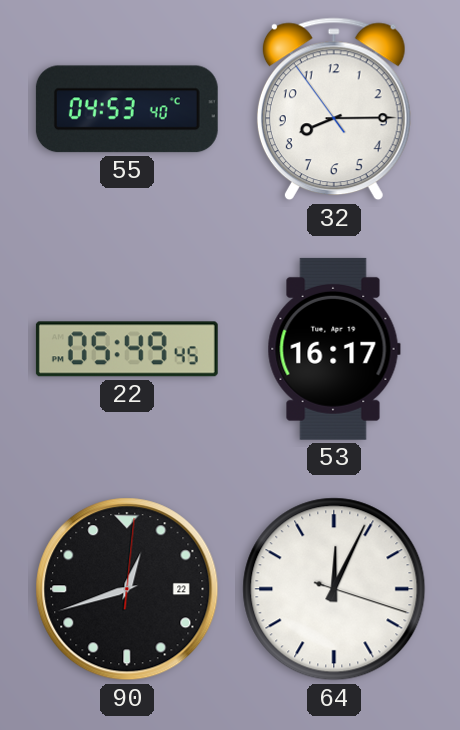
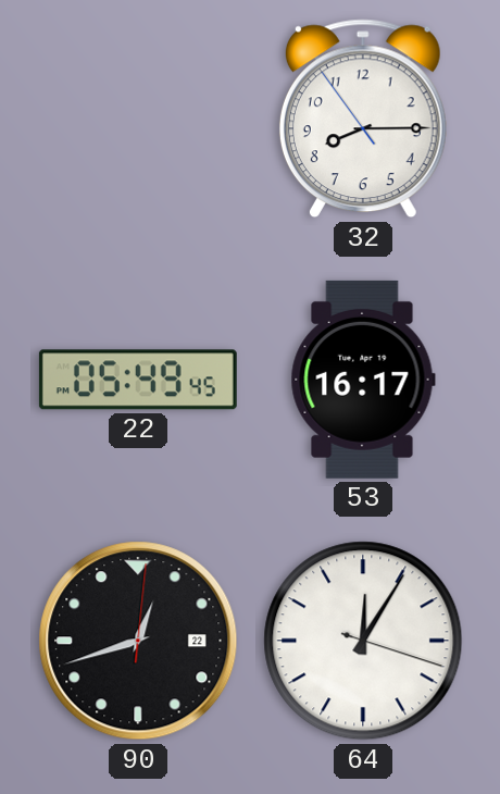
55: 04:53 -> none
64: 12:04 -> 12:05
